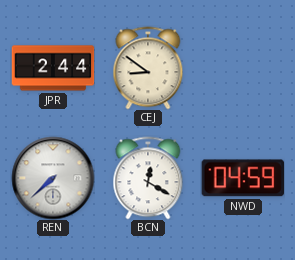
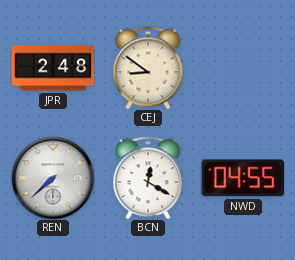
JPR: 2:44 -> 2:48
NWD: 04:59 -> 04:55
